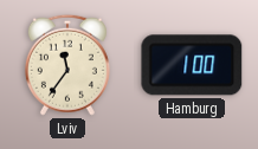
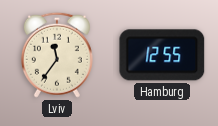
Hamburg: 1:00 -> 12:55
